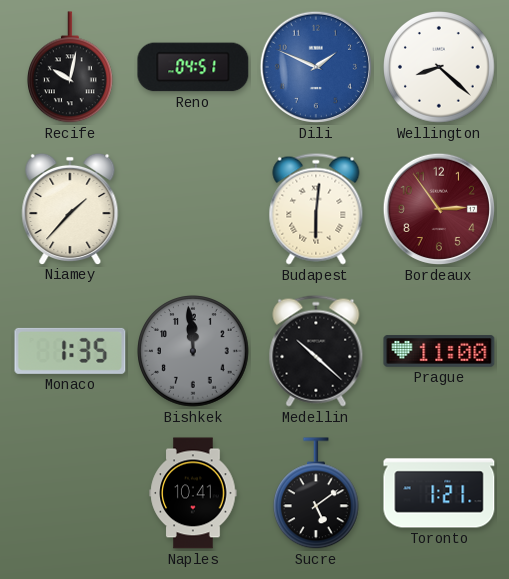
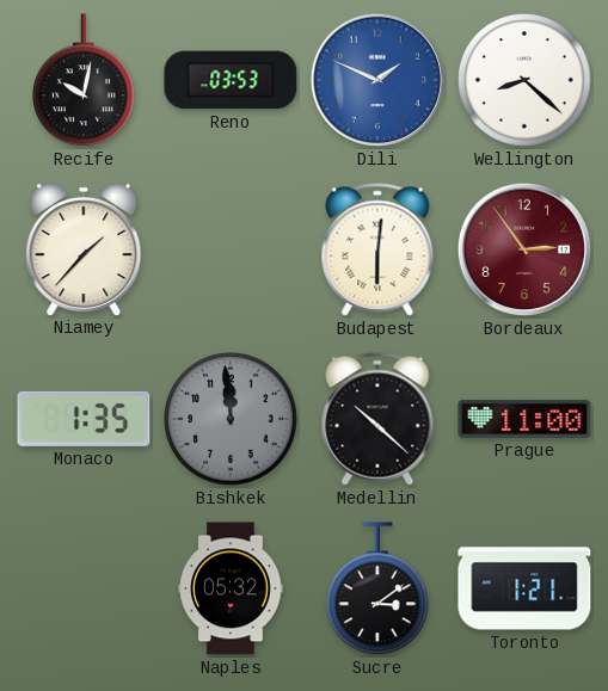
Reno: 04:51 -> 03:53
Naples: 10:41 -> 05:32
Sucre: 5:09 -> 3:09
